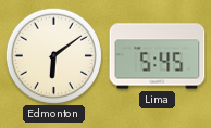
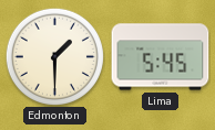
Edmonton: 6:09 -> 1:30
